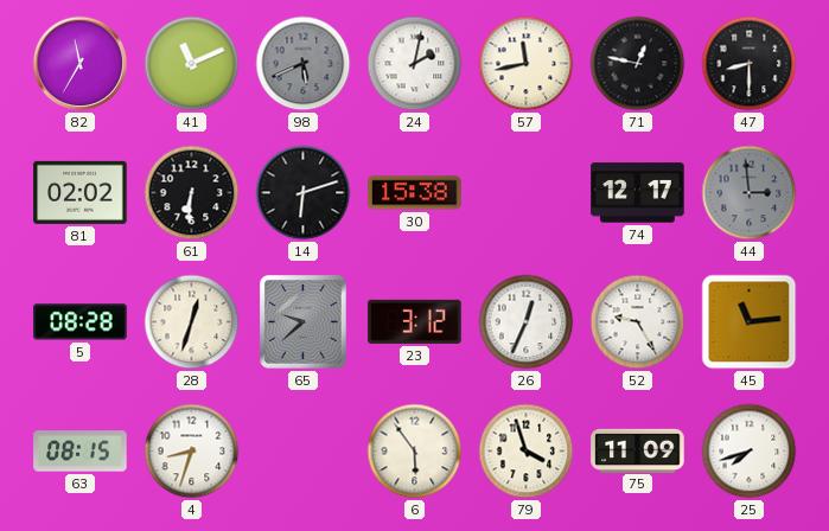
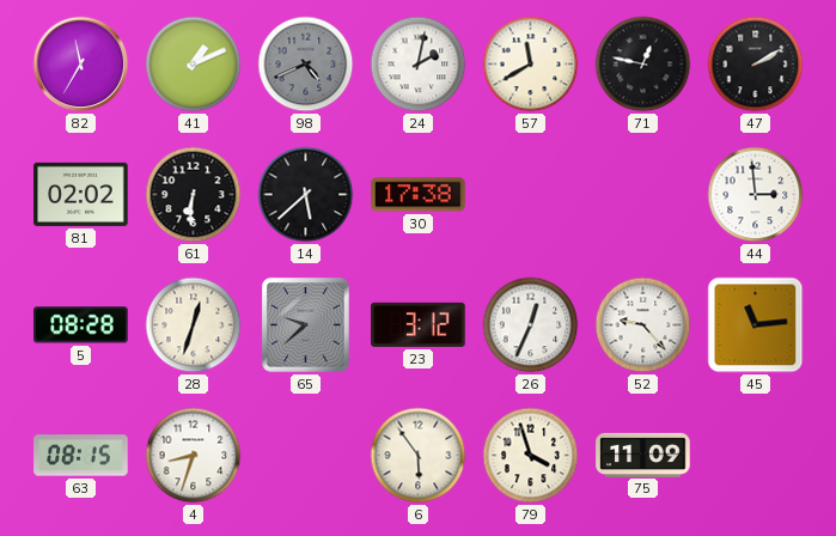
41: 11:11 -> 1:11
98: 5:41 -> 4:41
57: 11:43 -> 11:40
47: 8:30 -> 2:10
14: 6:12 -> 5:38
30: 15:38 -> 17:38
74: 12:17 -> none
44 dial: grey -> white
52: 9:25 -> 9:23
25: 7:42 -> none
